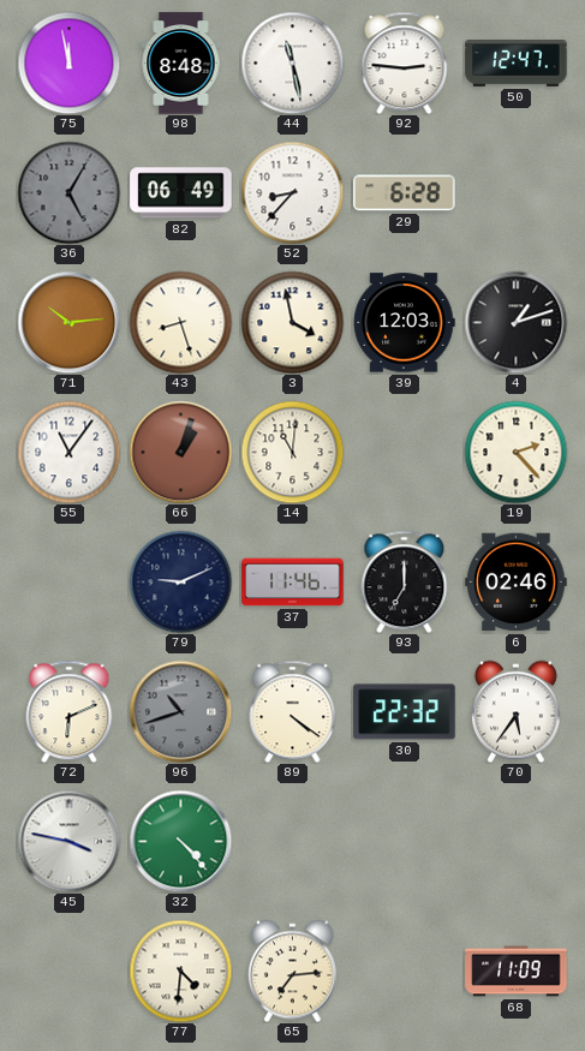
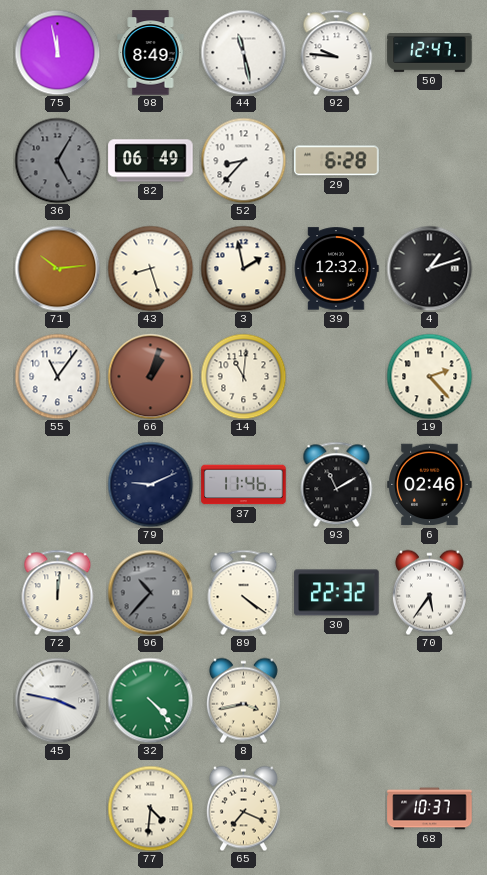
98: 8:48 -> 8:49
92: 2:46 -> 9:46
3: 3:58 -> 1:58
39: 12:03 -> 12:32
93: 7:00 -> 11:10
72: 6:11 -> 12:01
96: 10:42 -> 10:37
8: none -> 3:43
65: 7:14 -> 7:19
68: 11:09 -> 10:37
